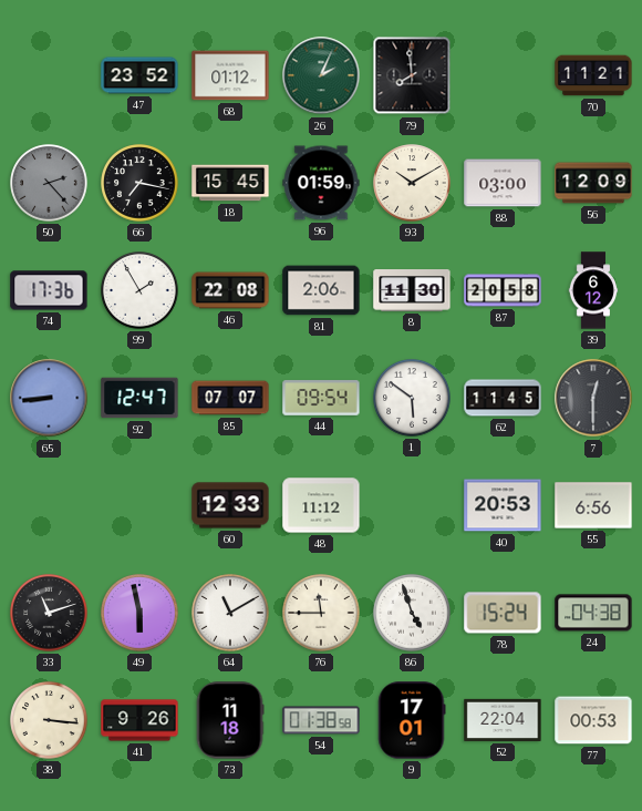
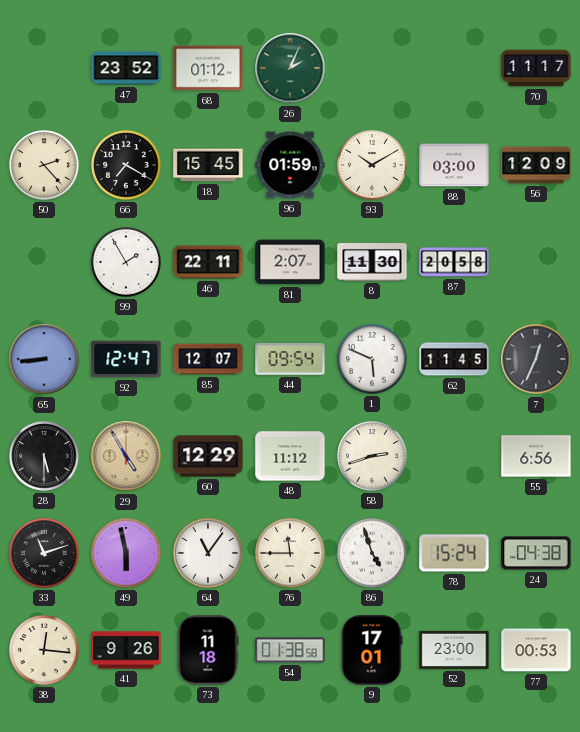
79: 7:59 -> none
70: 11:21 -> 11:17
50 dial: grey -> cream
66: 7:17 -> 7:20
74: 17:36 -> none
46: 22:08 -> 22:11
81: 2:06 -> 2:07
39: 6:12 -> none
85: 07:07 -> 12:07
1: 5:51 -> 5:49
7: 12:30 -> 12:34
28: none -> 5:30
29: none -> 4:55
60: 12:33 -> 12:29
58: none -> 2:42
40: 20:53 -> none
64: 11:10 -> 11:06
38: 3:16 -> 12:16
52: 22:04 -> 23:00
